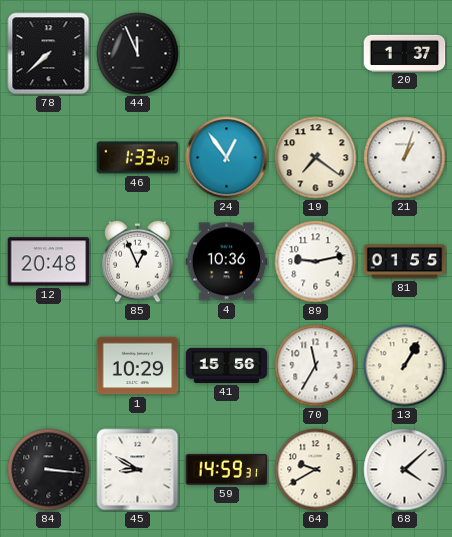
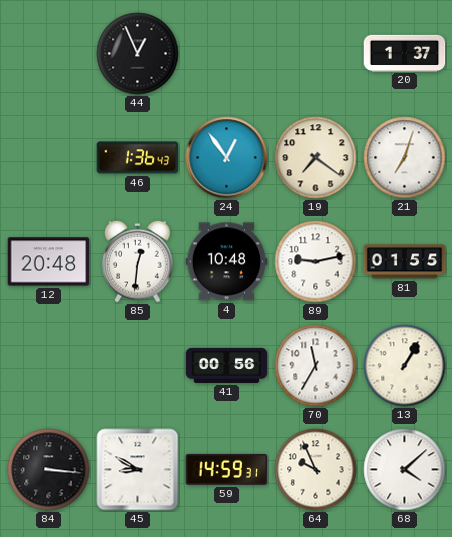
78: 7:38 -> none
44: 11:56 -> 12:56
46: 1:33 -> 1:36
21: 1:03 -> 7:03
85: 12:56 -> 12:31
4: 10:36 -> 10:48
1: 10:29 -> none
41: 15:56 -> 00:56
64: 9:40 -> 9:56
